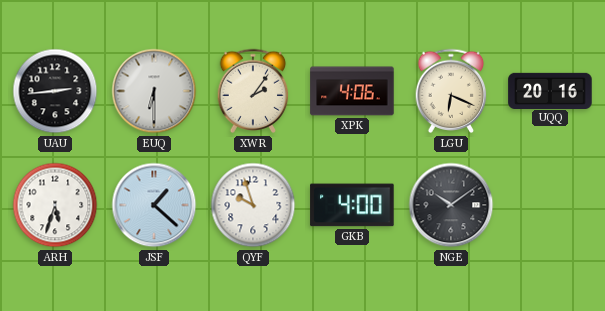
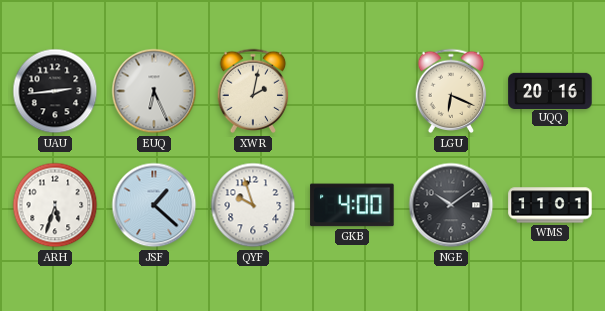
EUQ: 6:30 -> 6:26
XWR: 2:06 -> 2:02
XPK: 4:06 -> none
WMS: none -> 11:01
